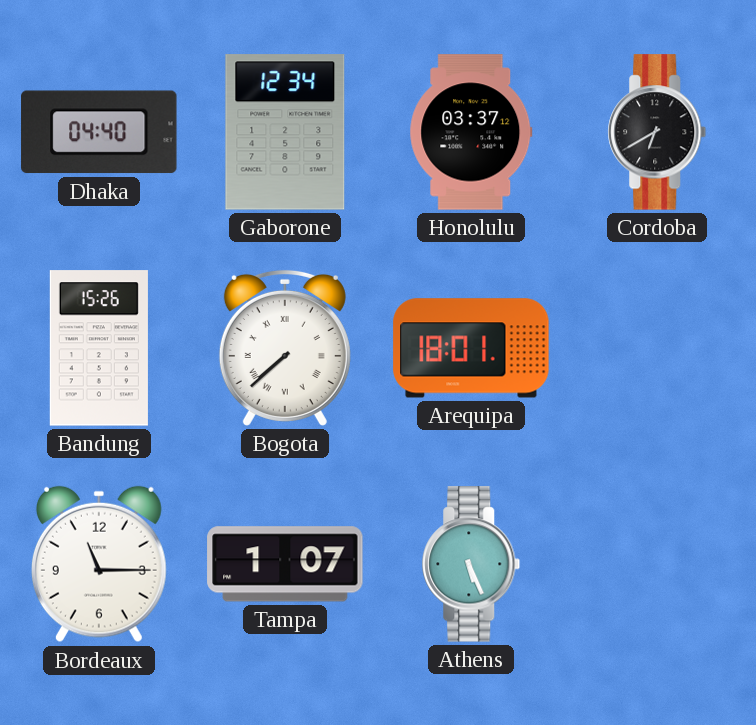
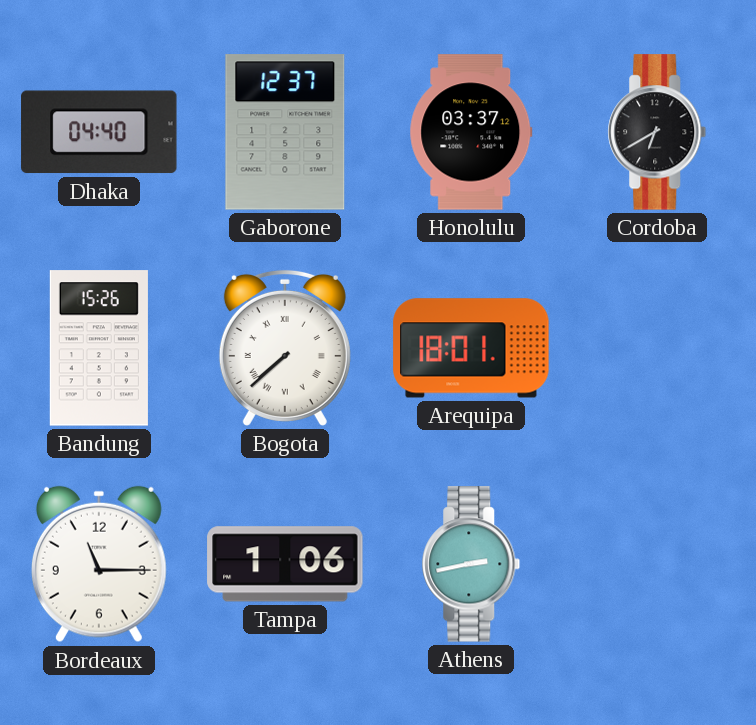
Gaborone: 12:34 -> 12:37
Tampa: 1:07 -> 1:06
Athens: 5:26 -> 2:43
